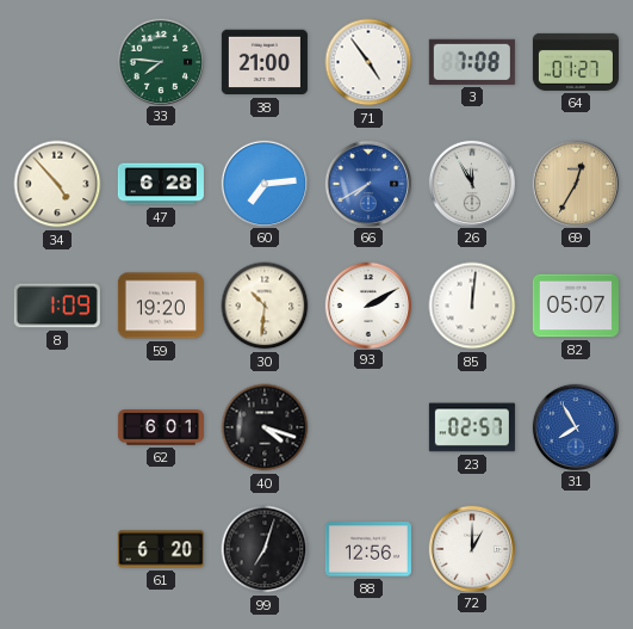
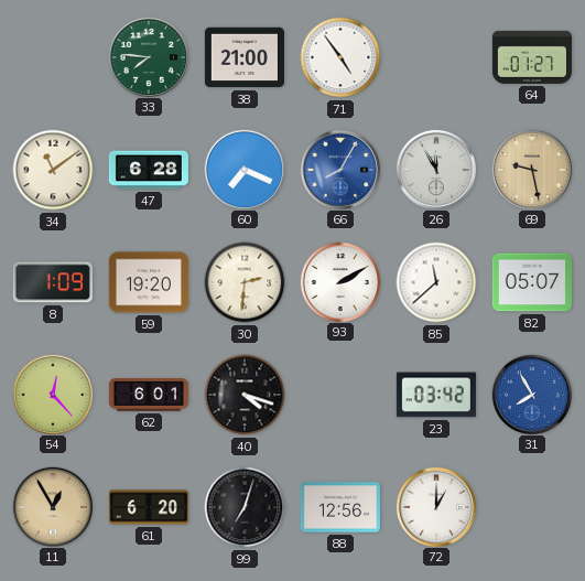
3: 7:08 -> none
34: 4:53 -> 11:09
60: 7:14 -> 7:19
66: 7:40 -> 8:05
69: 12:35 -> 9:28
30: 10:31 -> 2:31
85: 12:01 -> 11:38
54: none -> 12:23
23: 02:57 -> 03:42
11: none -> 12:55
